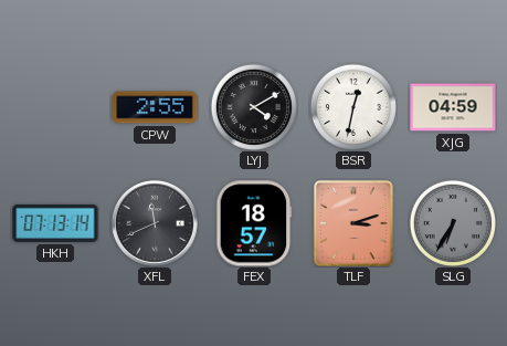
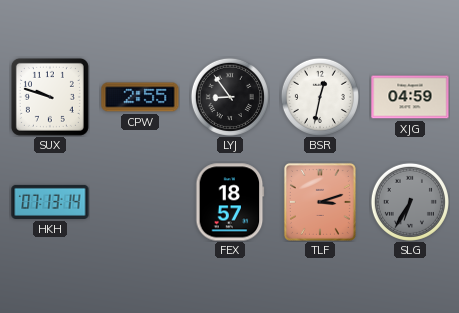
SUX: none -> 9:48
LYJ: 4:10 -> 8:54
XFL: 11:41 -> none
